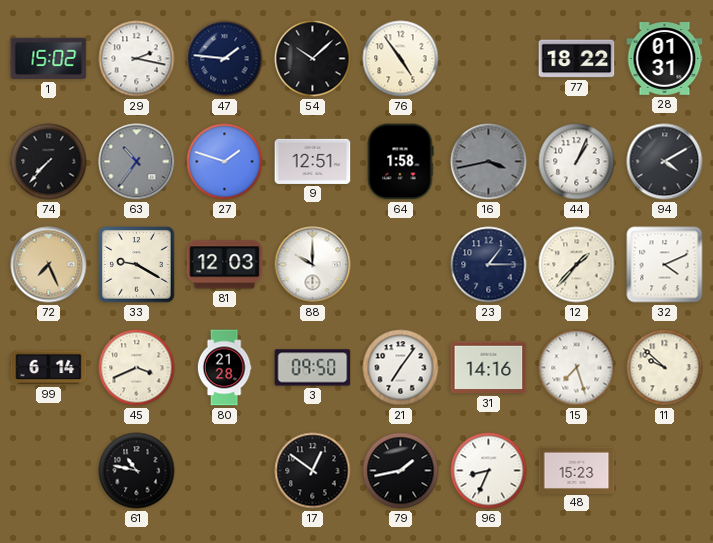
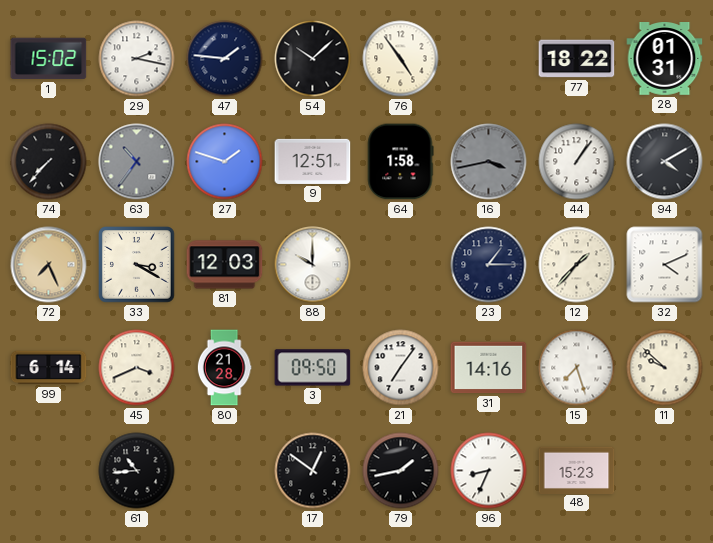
44: 1:04 -> 1:06
33: 9:20 -> 3:20
61: 10:47 -> 10:44
